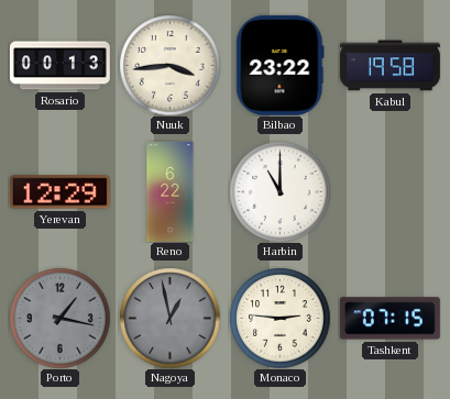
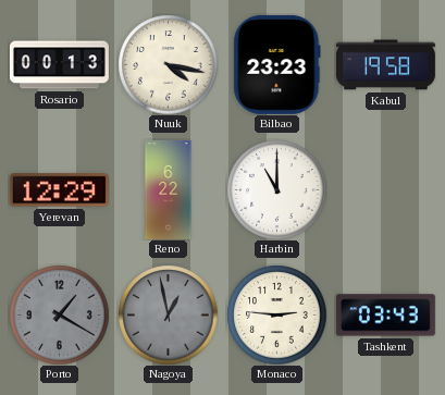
Nuuk: 3:44 -> 4:17
Bilbao: 23:22 -> 23:23
Porto: 1:17 -> 1:20
Tashkent: 07:15 -> 03:43
